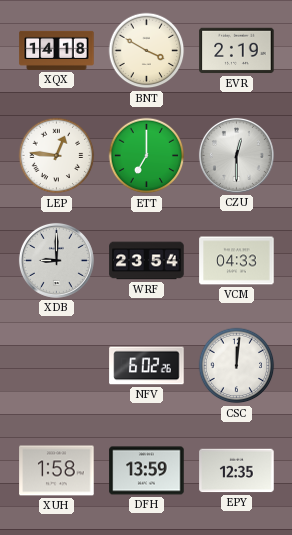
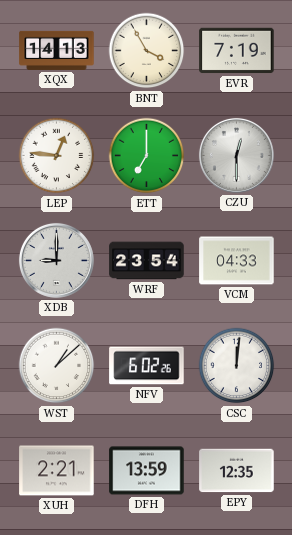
XQX: 14:18 -> 14:13
BNT: 3:50 -> 3:55
EVR: 2:19 -> 7:19
WST: none -> 1:08
XUH: 1:58 -> 2:21
